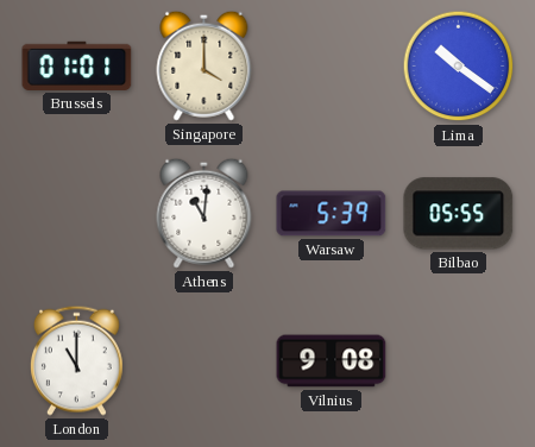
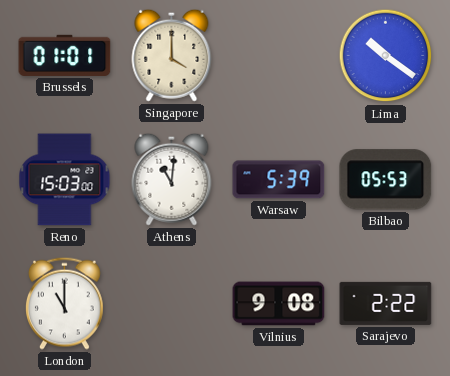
Reno: none -> 15:03
Bilbao: 05:55 -> 05:53
Sarajevo: none -> 2:22
